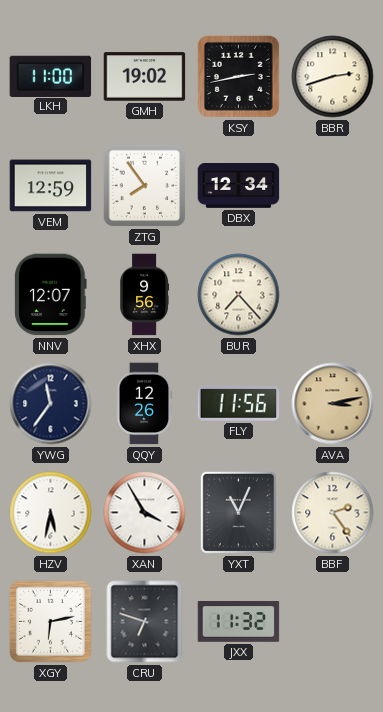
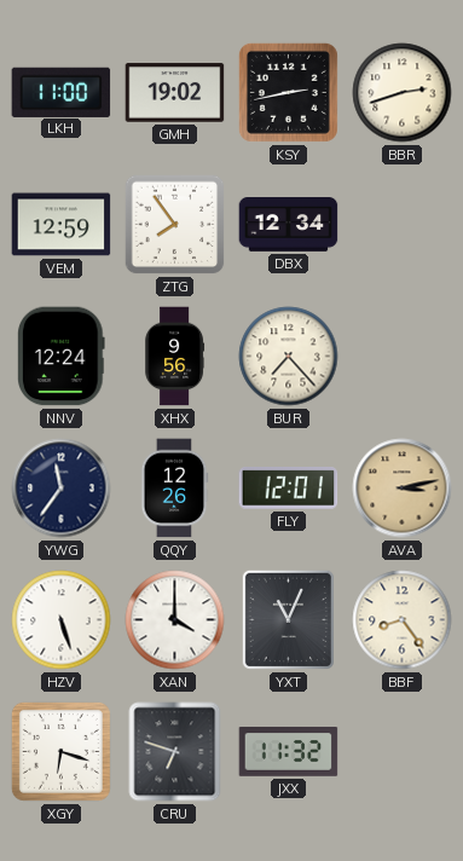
NNV: 12:07 -> 12:24
FLY: 11:56 -> 12:01
HZV: 5:32 -> 5:27
XAN: 3:55 -> 4:00
BBF: 2:24 -> 8:24
XGY: 6:13 -> 6:18
